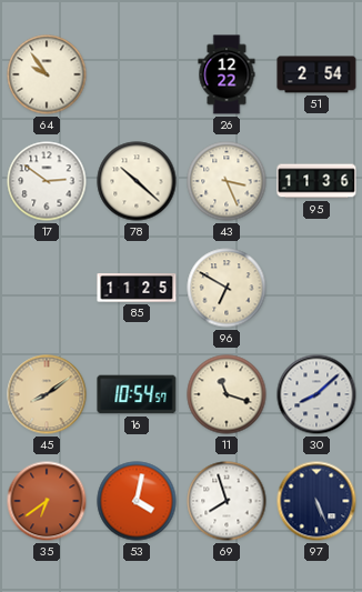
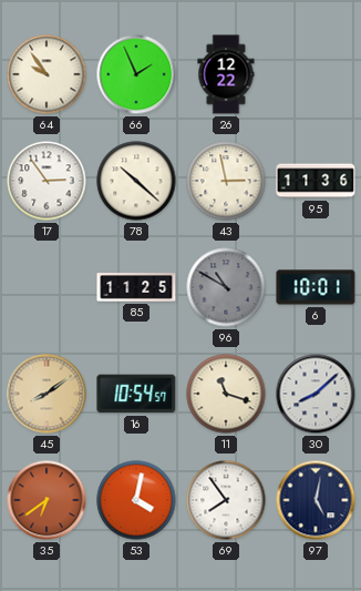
66: none -> 1:56
51: 2:54 -> none
17: 2:51 -> 2:54
43: 3:26 -> 2:58
96: 6:50 -> 10:50
96 dial: cream -> grey
6: none -> 10:01
69: 7:57 -> 7:54
97: 5:26 -> 5:02
